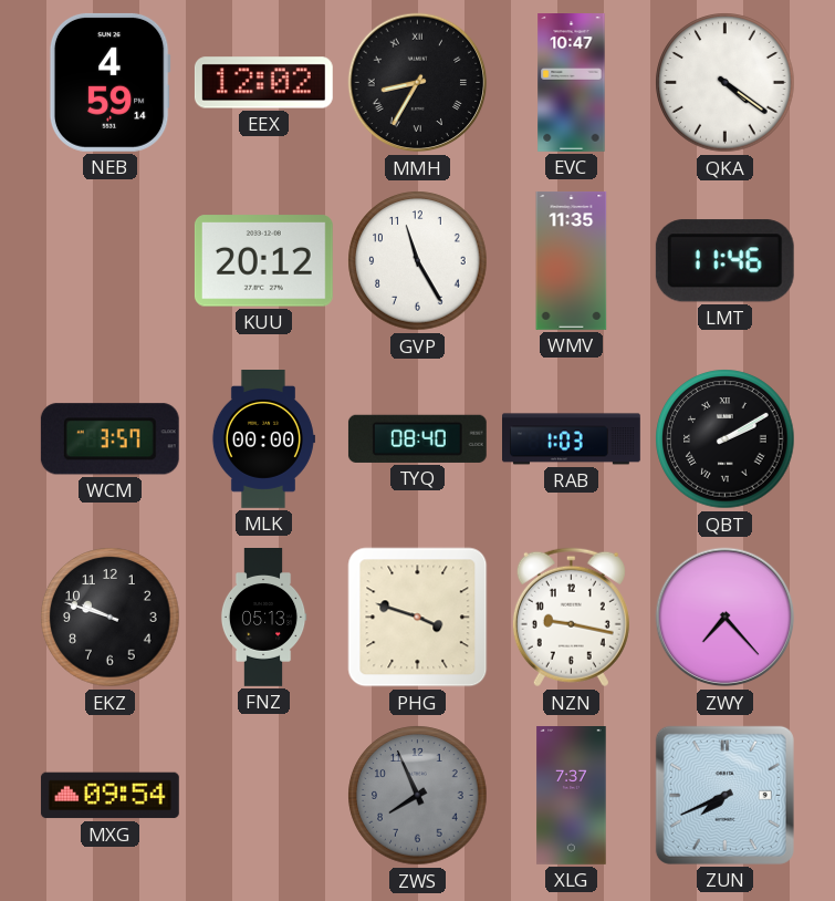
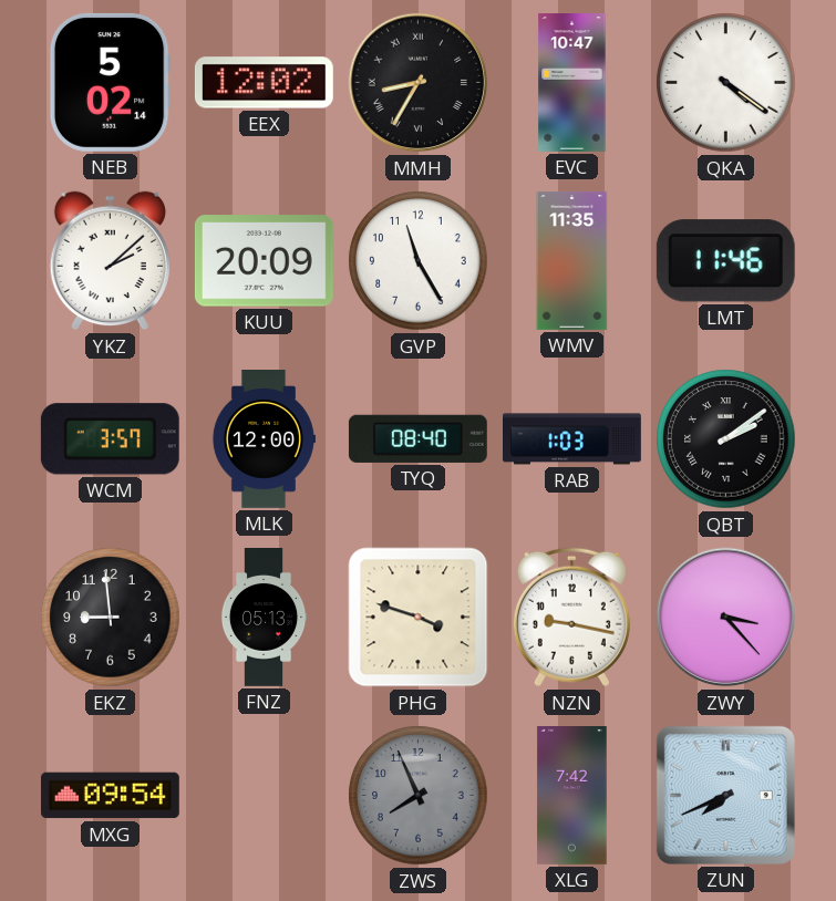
NEB: 4:59 -> 5:02
YKZ: none -> 2:08
KUU: 20:12 -> 20:09
MLK: 00:00 -> 12:00
QBT: 2:10 -> 2:09
EKZ: 9:48 -> 8:59
ZWY: 7:23 -> 3:23
XLG: 7:37 -> 7:42
